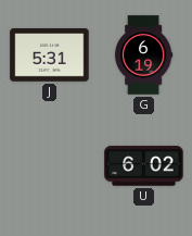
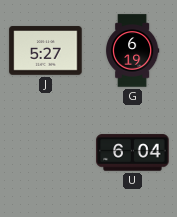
J: 5:31 -> 5:27
U: 6:02 -> 6:04
